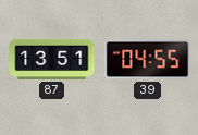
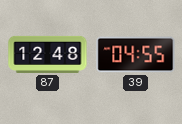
87: 13:51 -> 12:48
